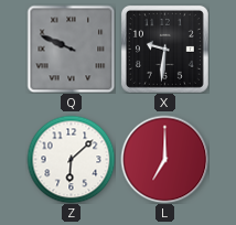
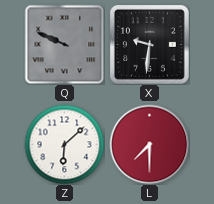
L: 7:00 -> 7:30
